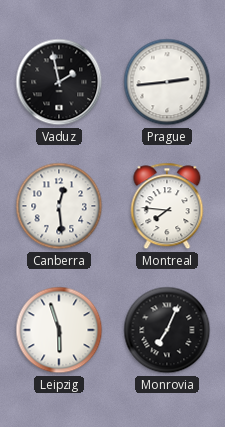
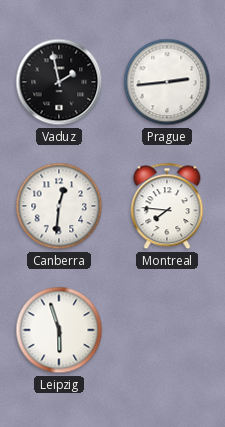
Canberra: 12:29 -> 12:31
Monrovia: 7:04 -> none
